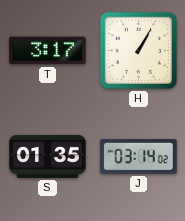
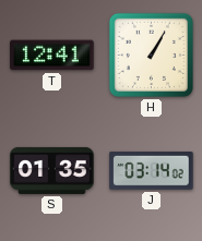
T: 3:17 -> 12:41
